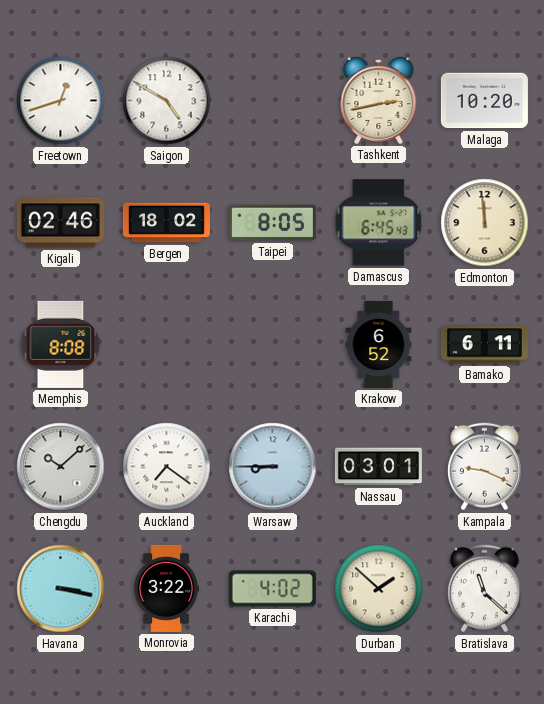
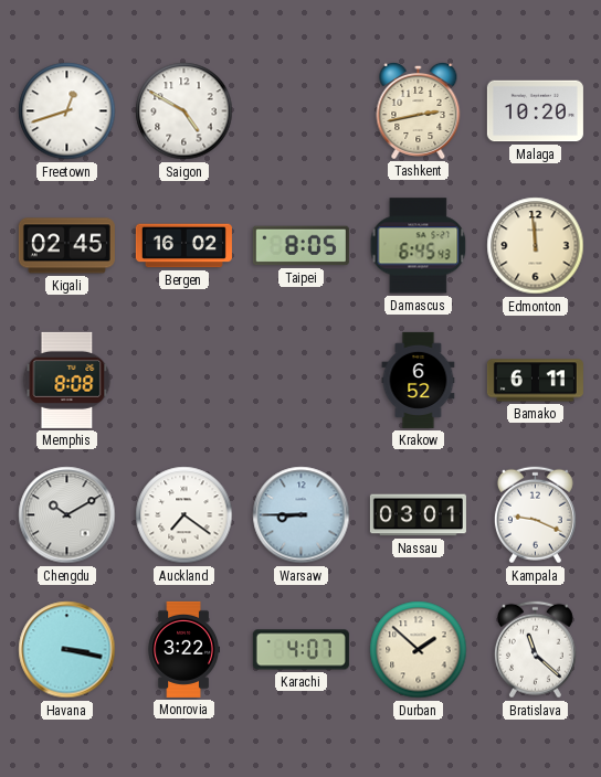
Kigali: 02:46 -> 02:45
Bergen: 18:02 -> 16:02
Chengdu: 10:08 -> 10:10
Karachi: 4:02 -> 4:07
